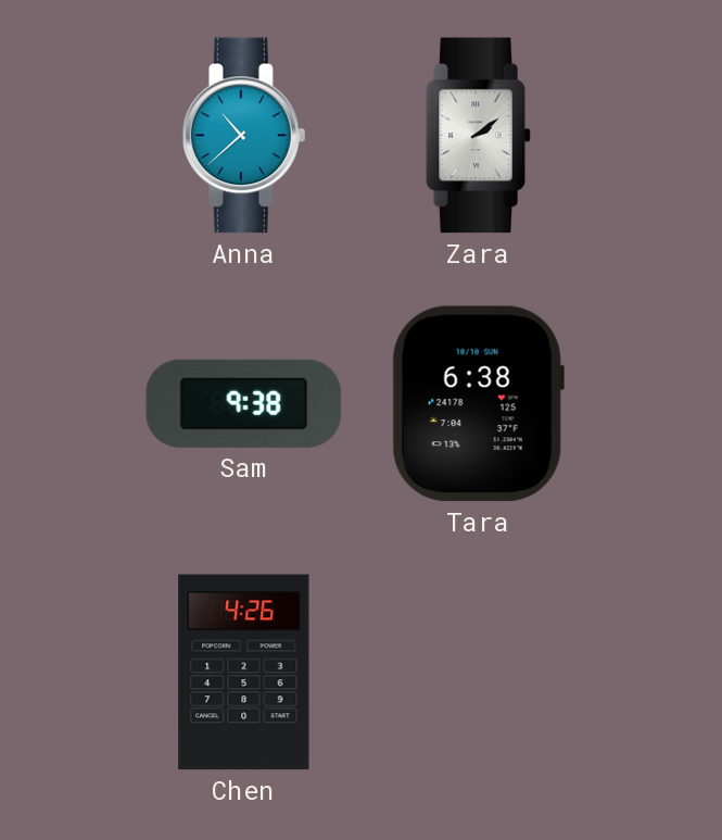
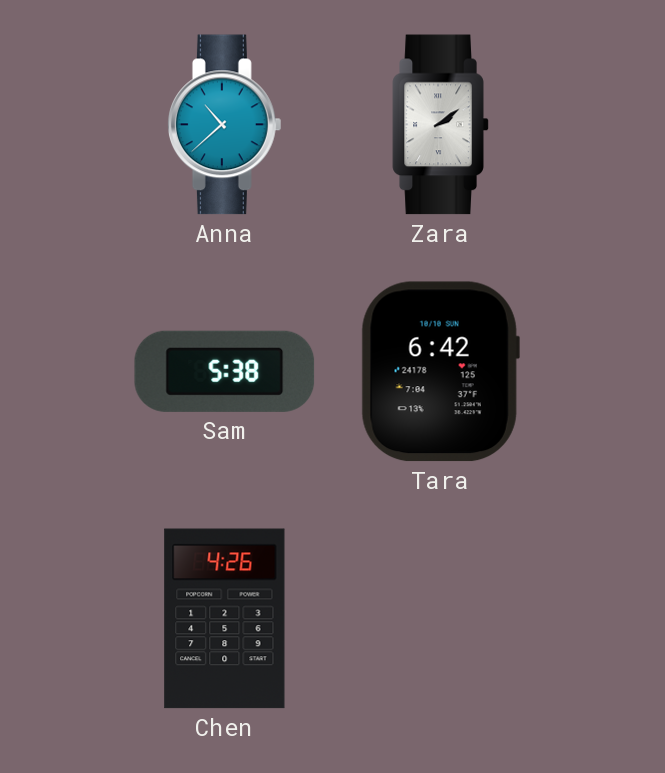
Sam: 9:38 -> 5:38
Tara: 6:38 -> 6:42
